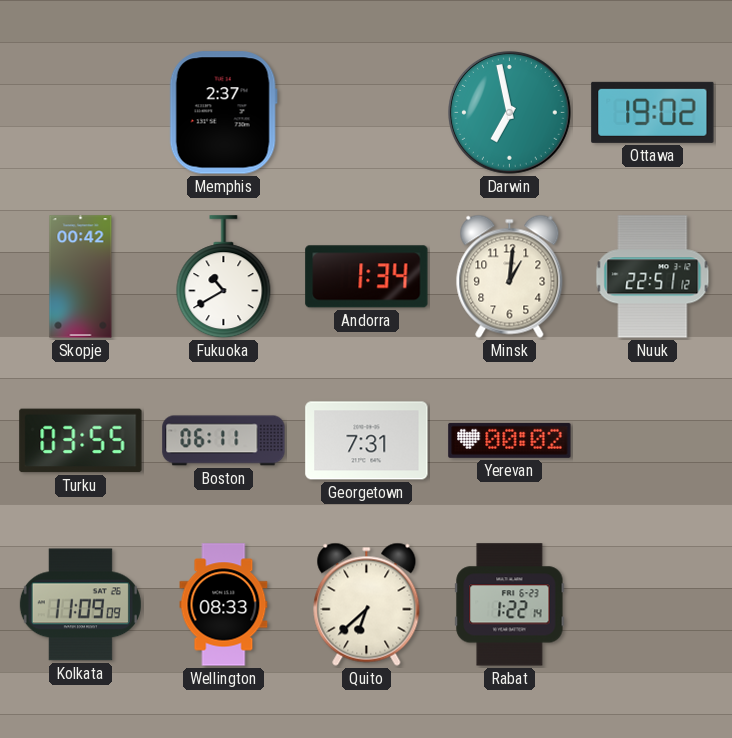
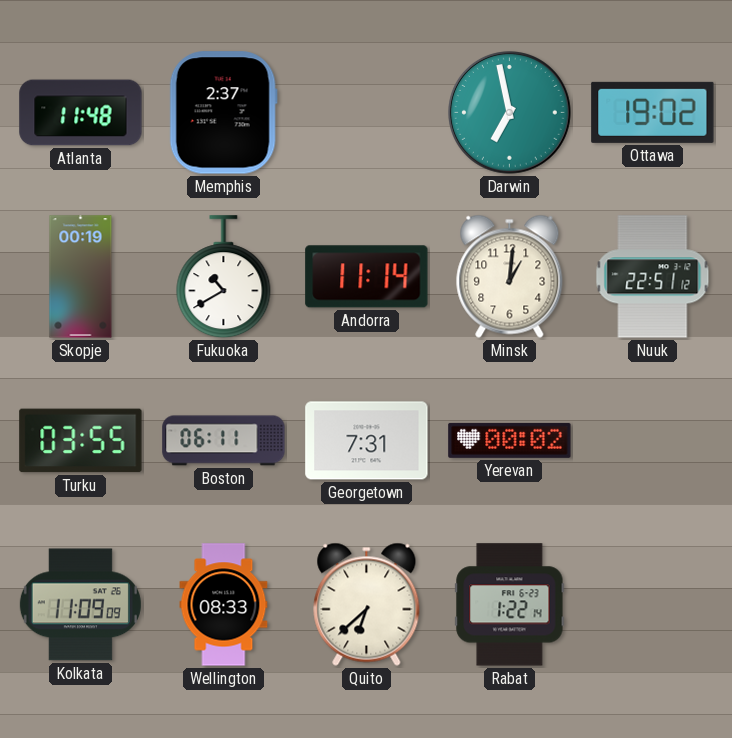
Atlanta: none -> 11:48
Skopje: 00:42 -> 00:19
Andorra: 1:34 -> 11:14
